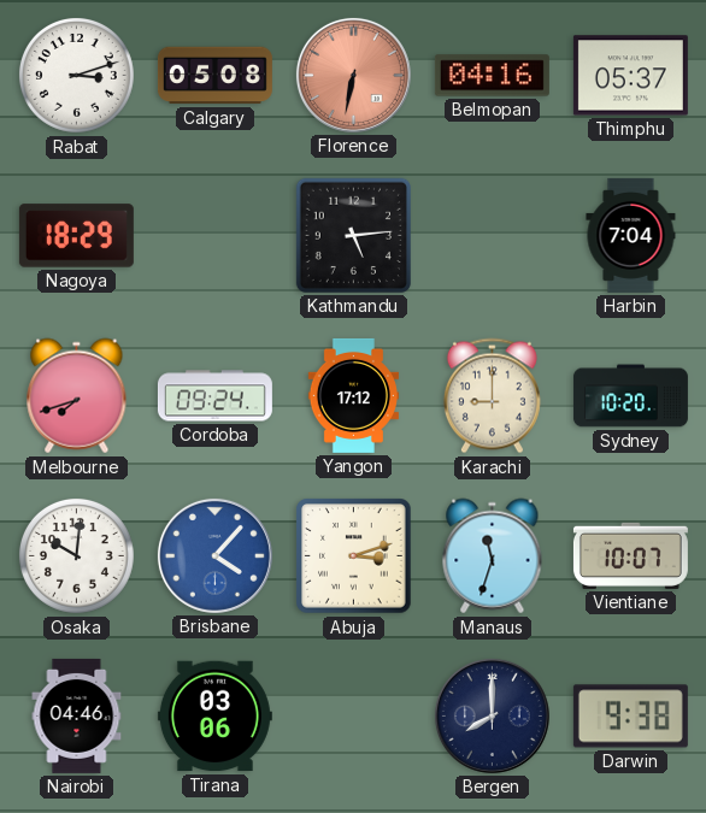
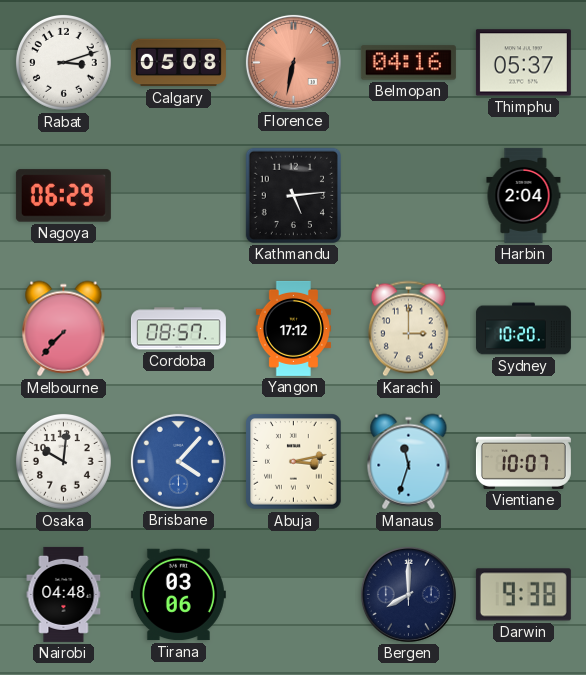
Nagoya: 18:29 -> 06:29
Harbin: 7:04 -> 2:04
Melbourne: 7:42 -> 7:37
Cordoba: 09:24 -> 08:57
Karachi: 9:00 -> 3:00
Abuja: 3:12 -> 3:13
Nairobi: 04:46 -> 04:48
